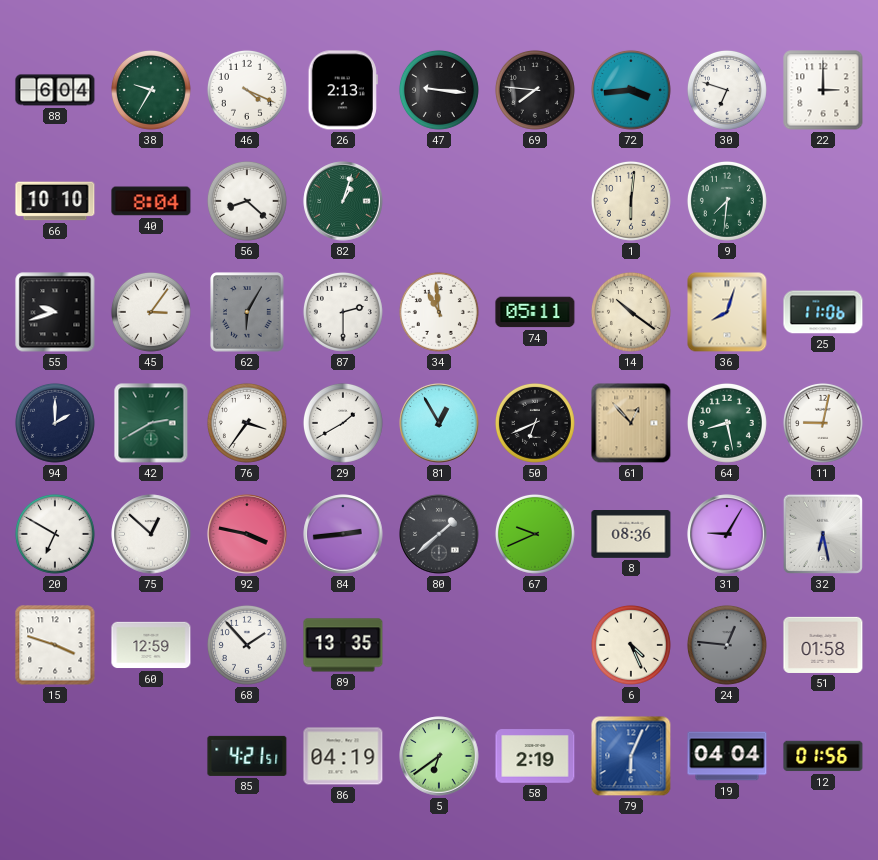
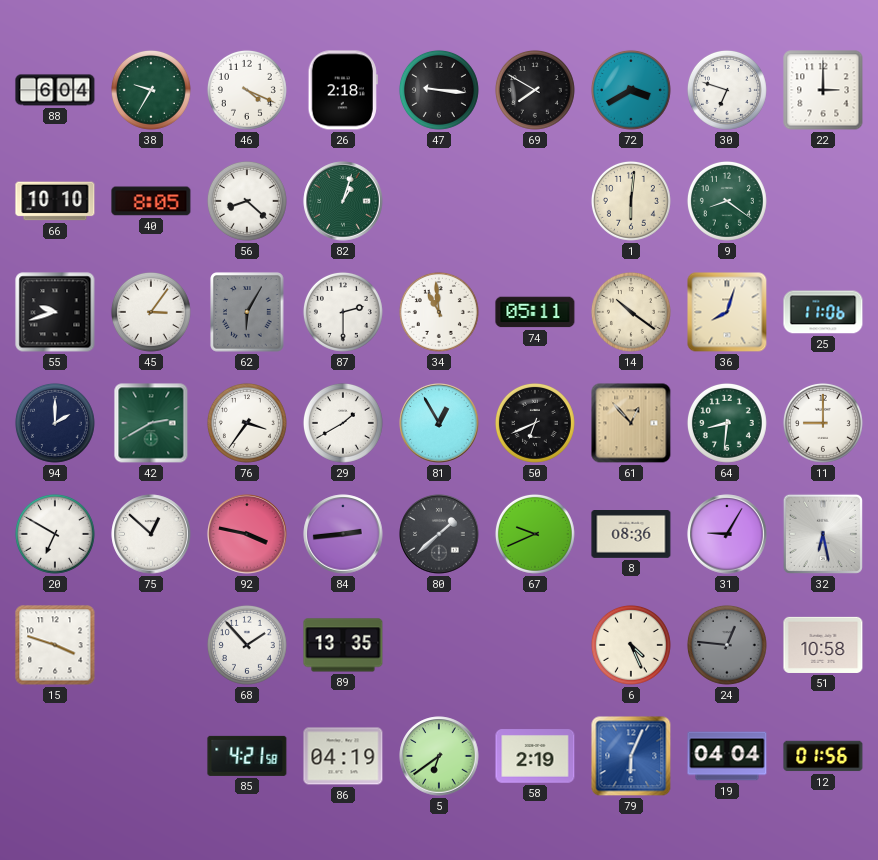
26: 2:13 -> 2:18
69: 7:46 -> 7:50
72: 3:44 -> 3:40
40: 8:04 -> 8:05
9: 7:31 -> 8:21
64: 8:28 -> 8:31
11: 9:02 -> 9:00
60: 12:59 -> none
51: 01:58 -> 10:58
85: 4:21:51 -> 4:21:58
